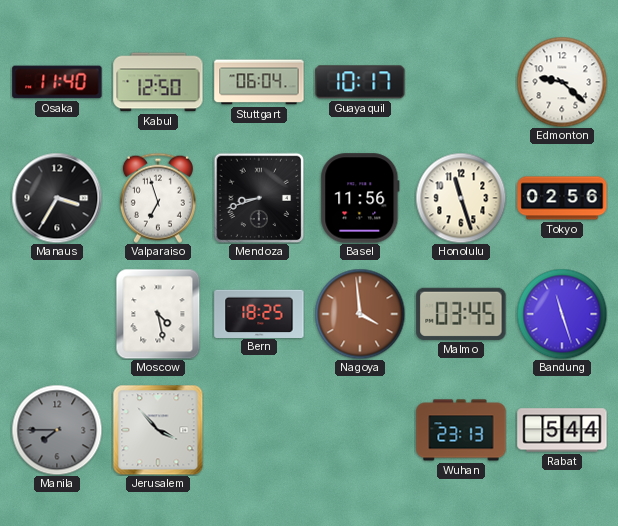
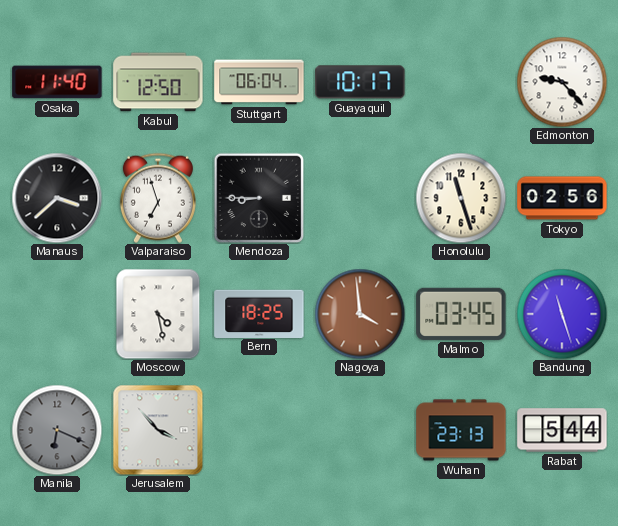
Edmonton: 9:22 -> 9:23
Manaus: 3:35 -> 3:38
Mendoza: 8:42 -> 8:45
Basel: 11:56 -> none
Manila: 7:45 -> 6:19
